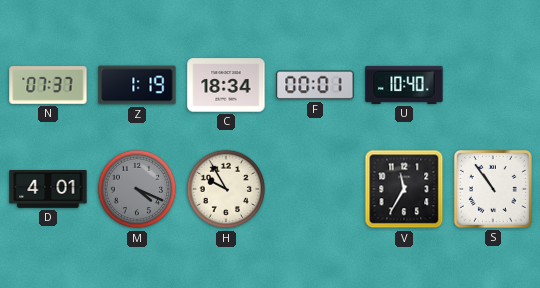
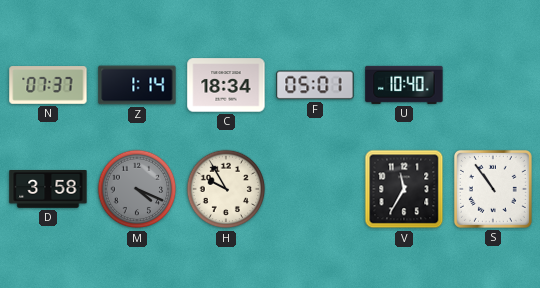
Z: 1:19 -> 1:14
F: 00:01 -> 05:01
D: 4:01 -> 3:58
